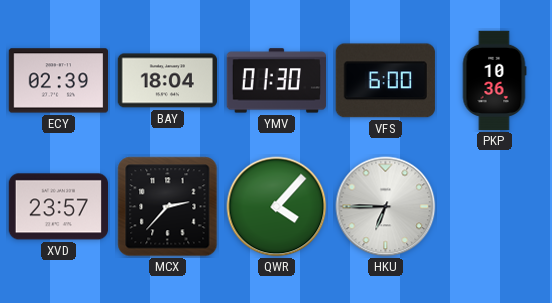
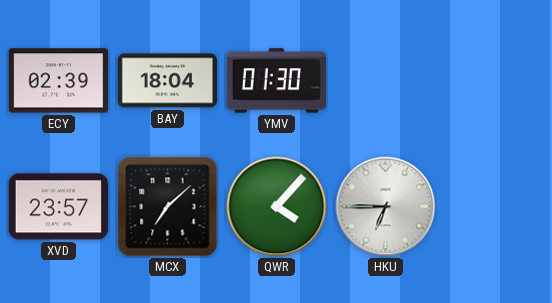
VFS: 6:00 -> none
PKP: 10:36 -> none
MCX: 2:37 -> 7:08
